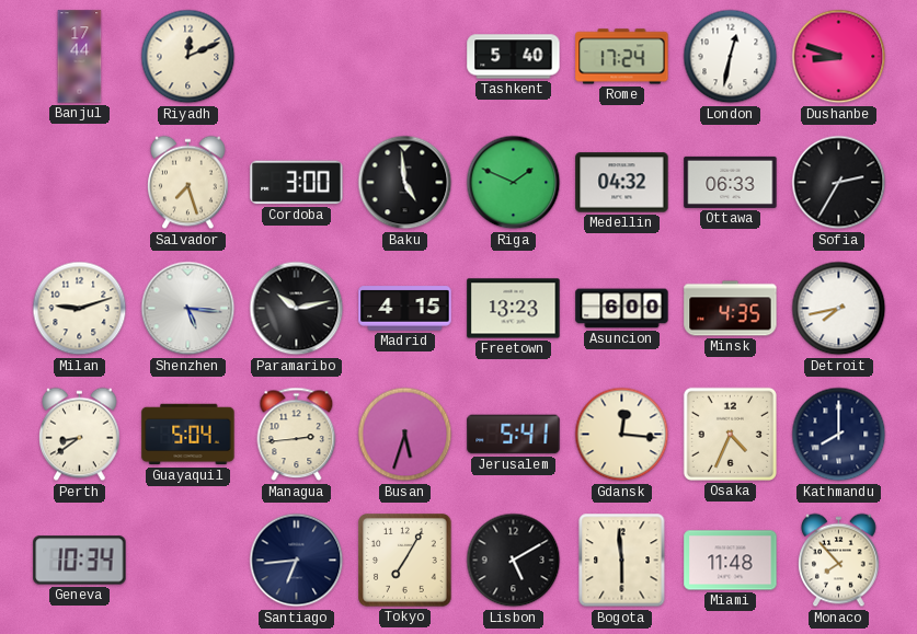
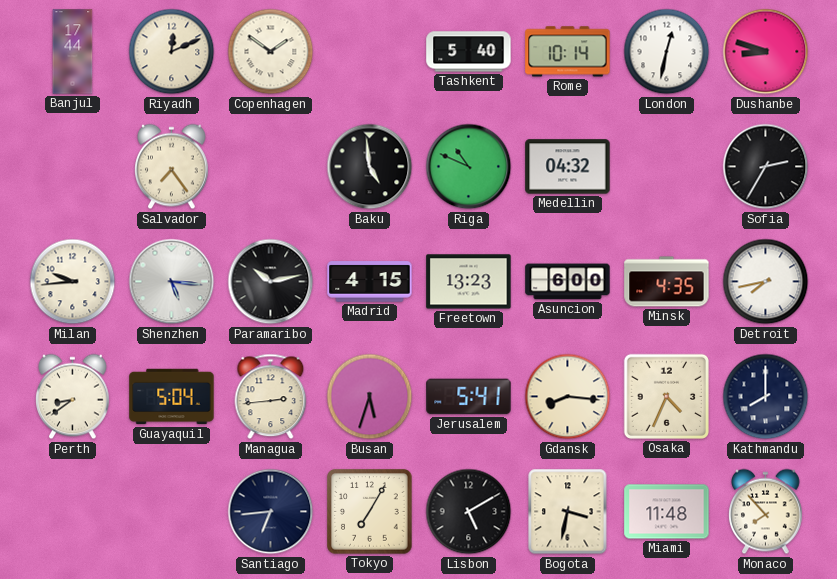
Copenhagen: none -> 1:51
Rome: 17:24 -> 10:14
Salvador: 7:27 -> 7:24
Cordoba: 3:00 -> none
Riga: 1:49 -> 10:49
Ottawa: 06:33 -> none
Milan: 9:12 -> 9:44
Gdansk: 12:16 -> 8:16
Geneva: 10:34 -> none
Bogota: 5:59 -> 3:32
